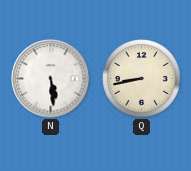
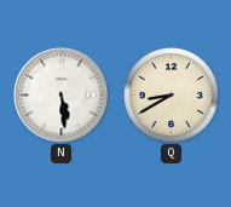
Q: 8:43 -> 8:40
